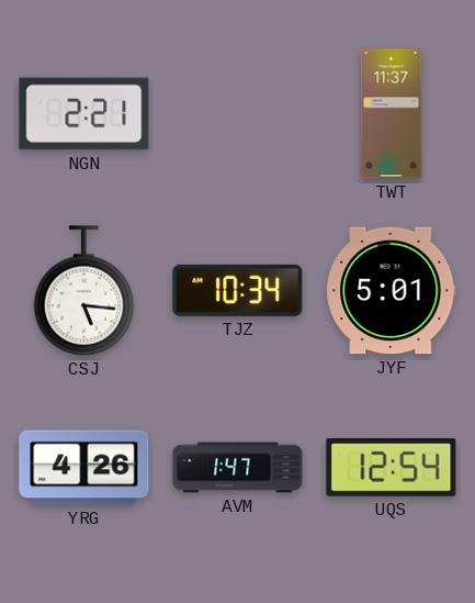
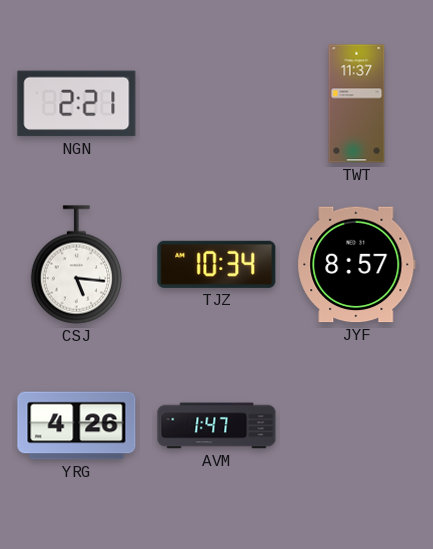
JYF: 5:01 -> 8:57
UQS: 12:54 -> none
